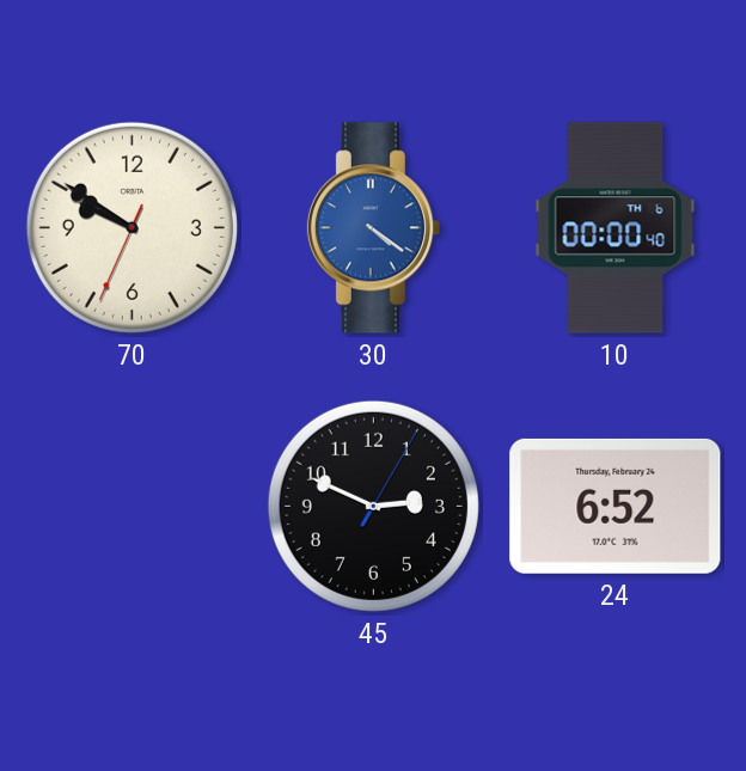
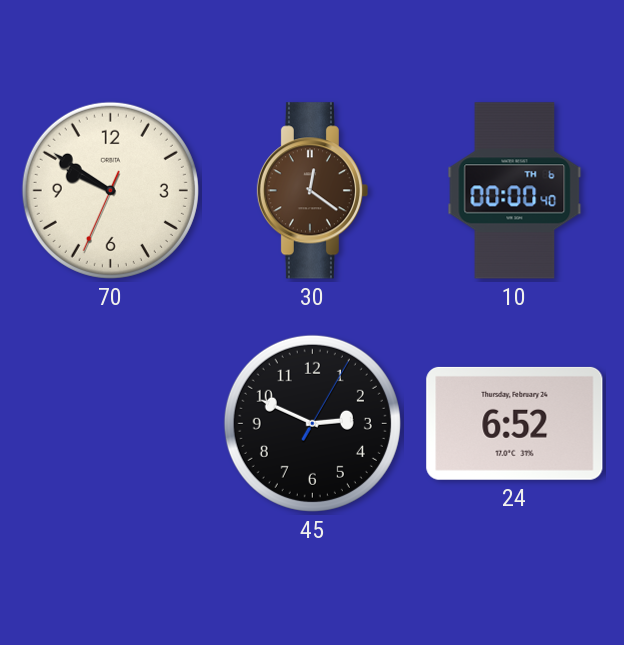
30: 4:21 -> 12:21
30 dial: blue -> brown
